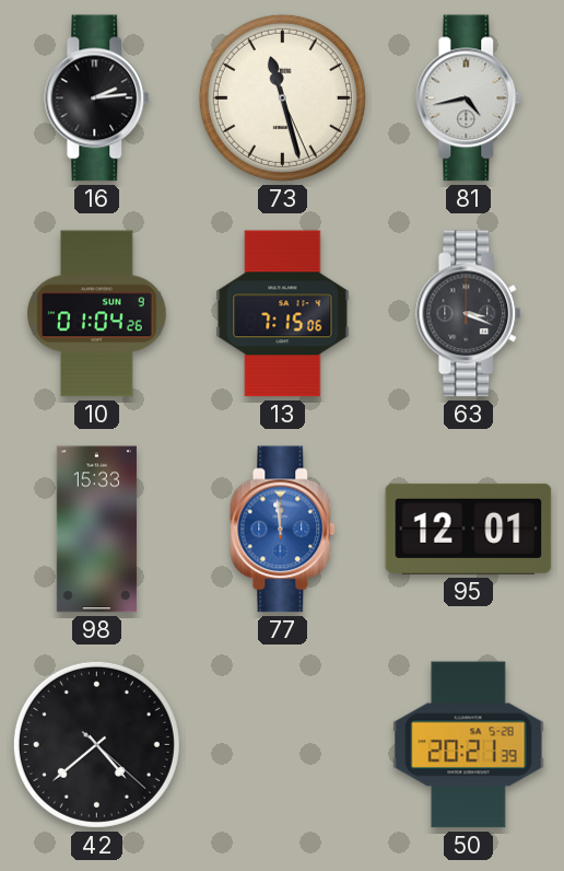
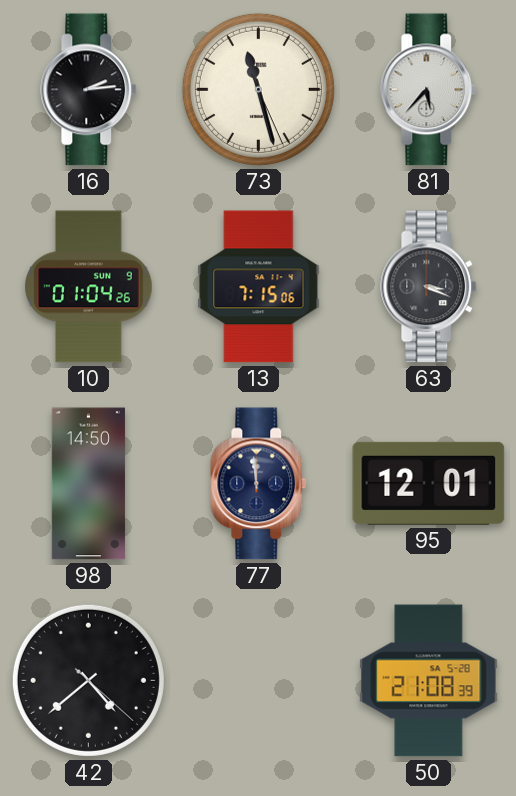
81: 4:43 -> 5:37
98: 15:33 -> 14:50
77 dial: blue -> navy
50: 20:21 -> 21:08
